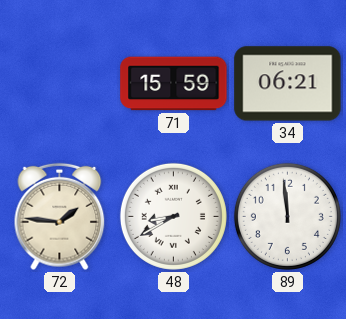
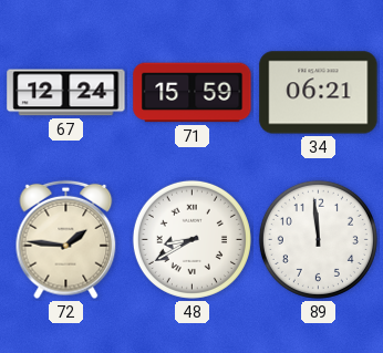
67: none -> 12:24
